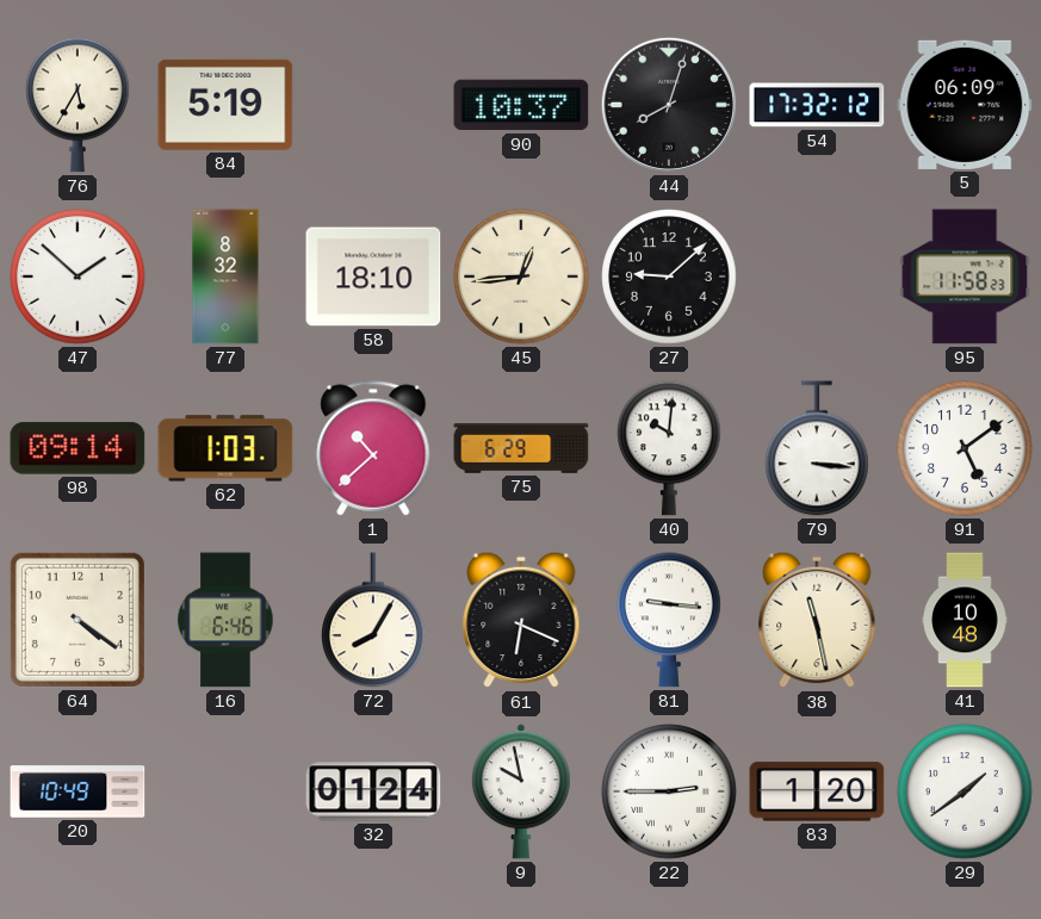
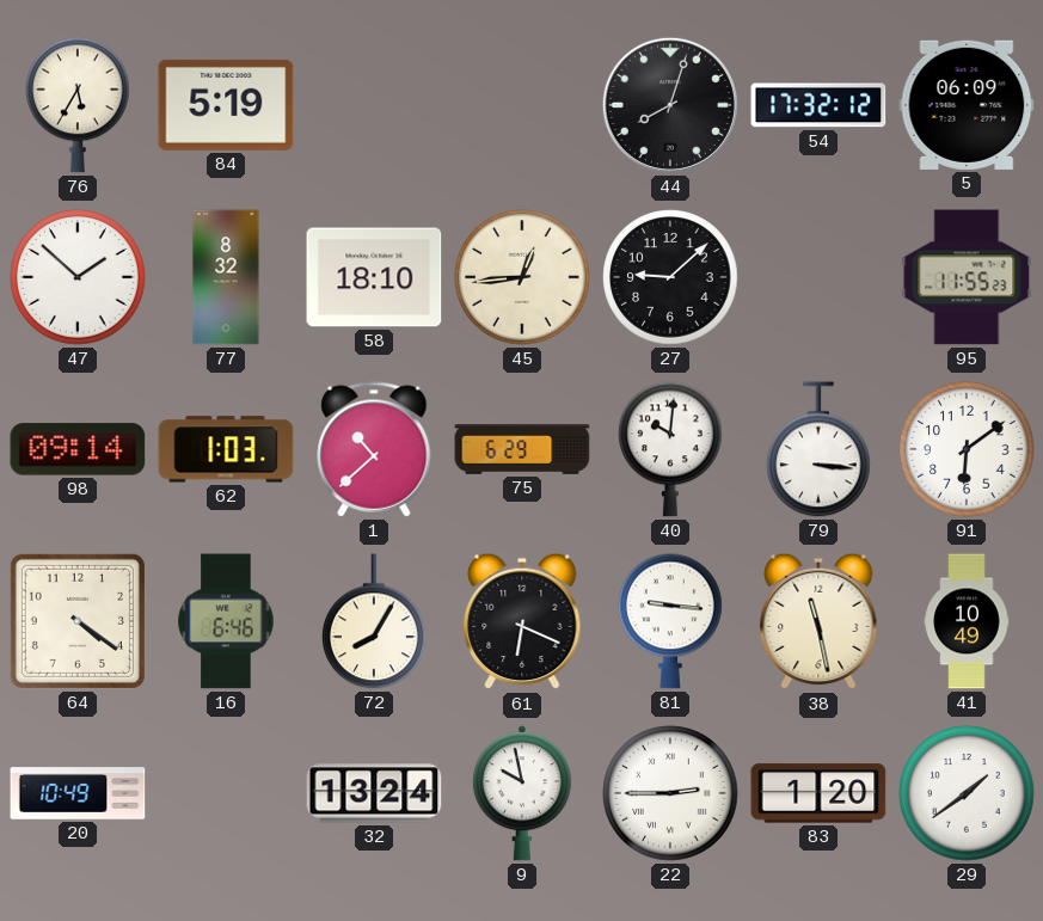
90: 10:37 -> none
95: 11:58 -> 11:55
91: 5:09 -> 6:09
41: 10:48 -> 10:49
32: 01:24 -> 13:24
